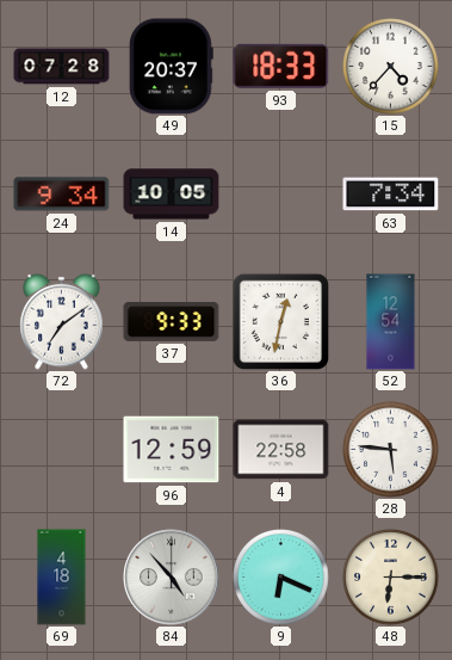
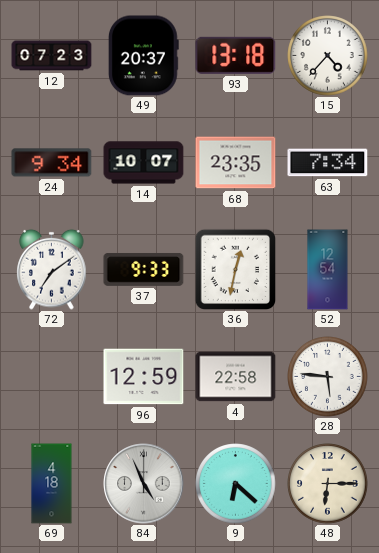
12: 07:28 -> 07:23
93: 18:33 -> 13:18
14: 10:05 -> 10:07
68: none -> 23:35
84: 4:53 -> 4:56
9: 6:19 -> 6:22
